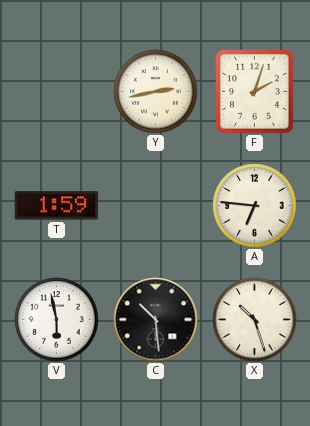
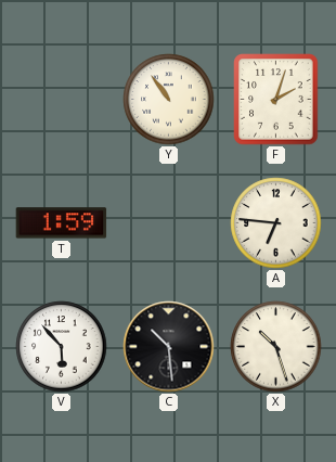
Y: 2:43 -> 10:54
V: 5:58 -> 5:53
